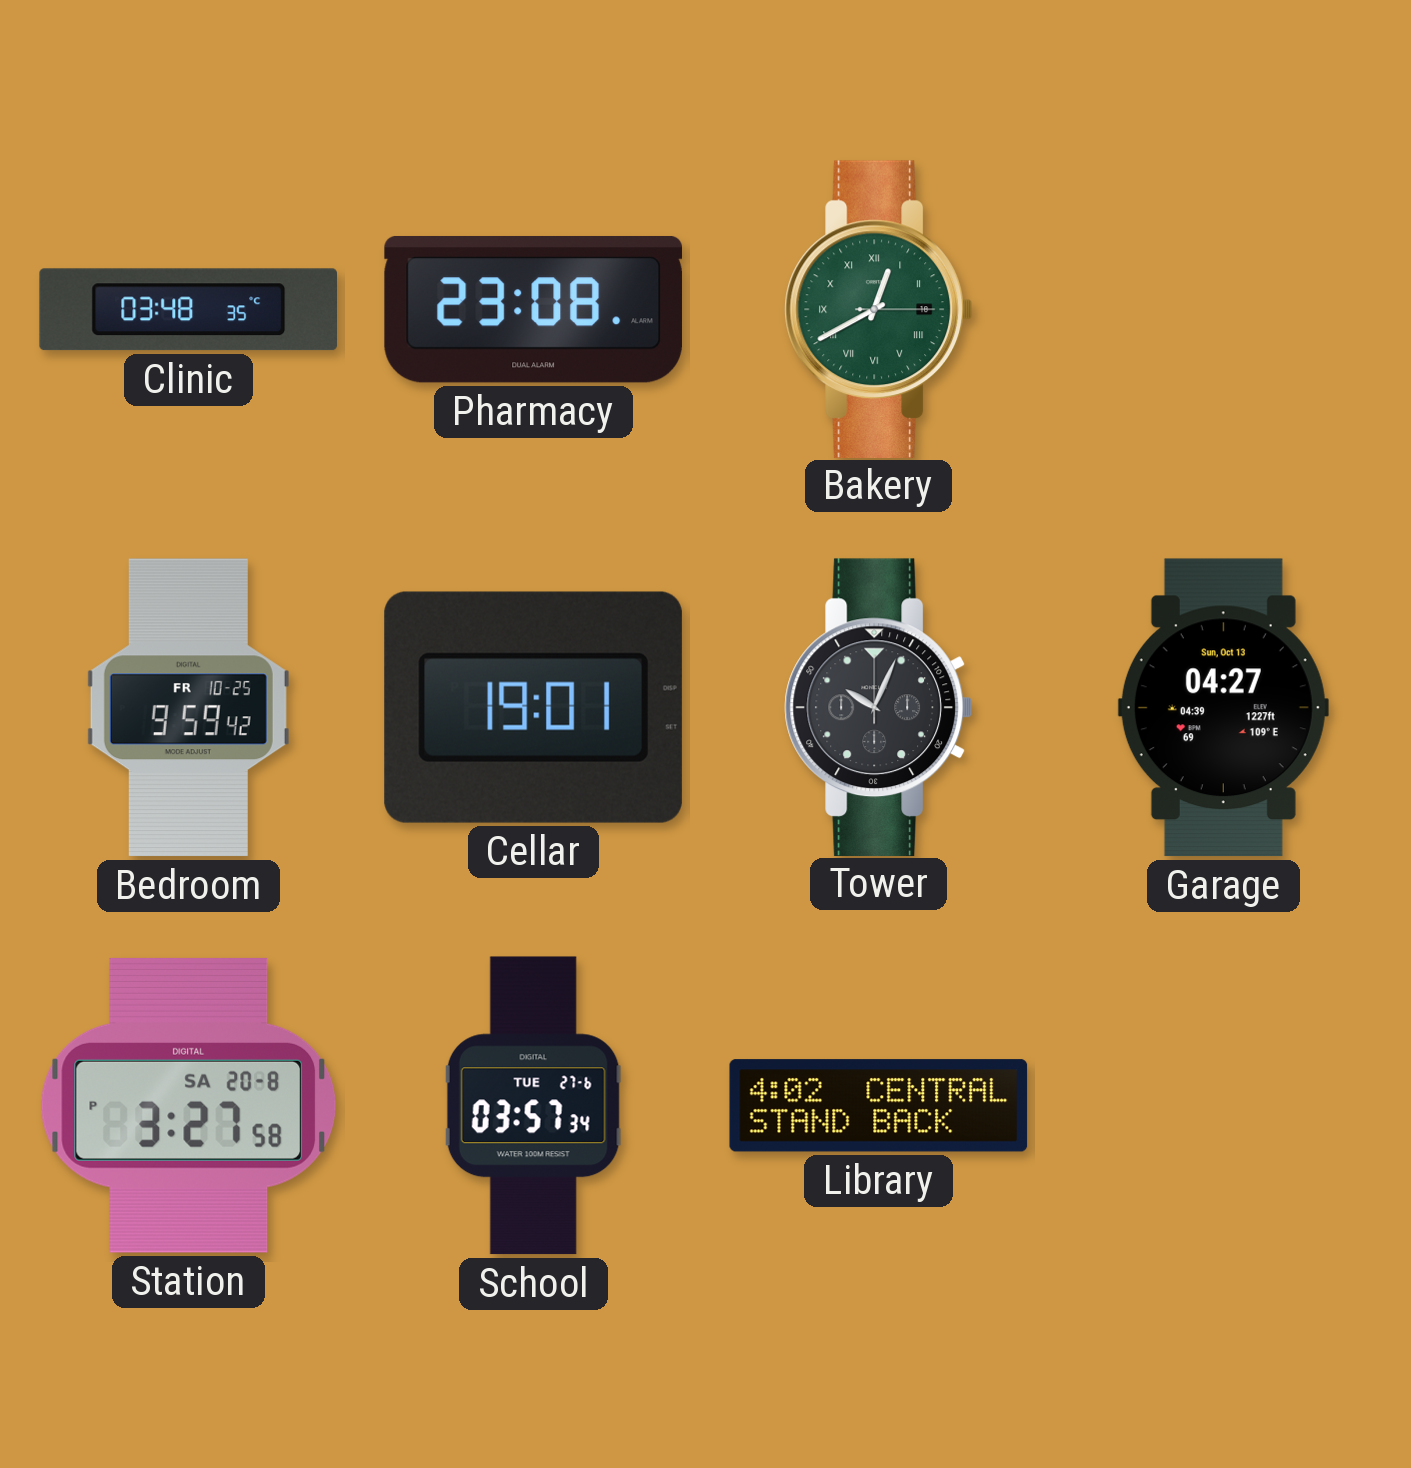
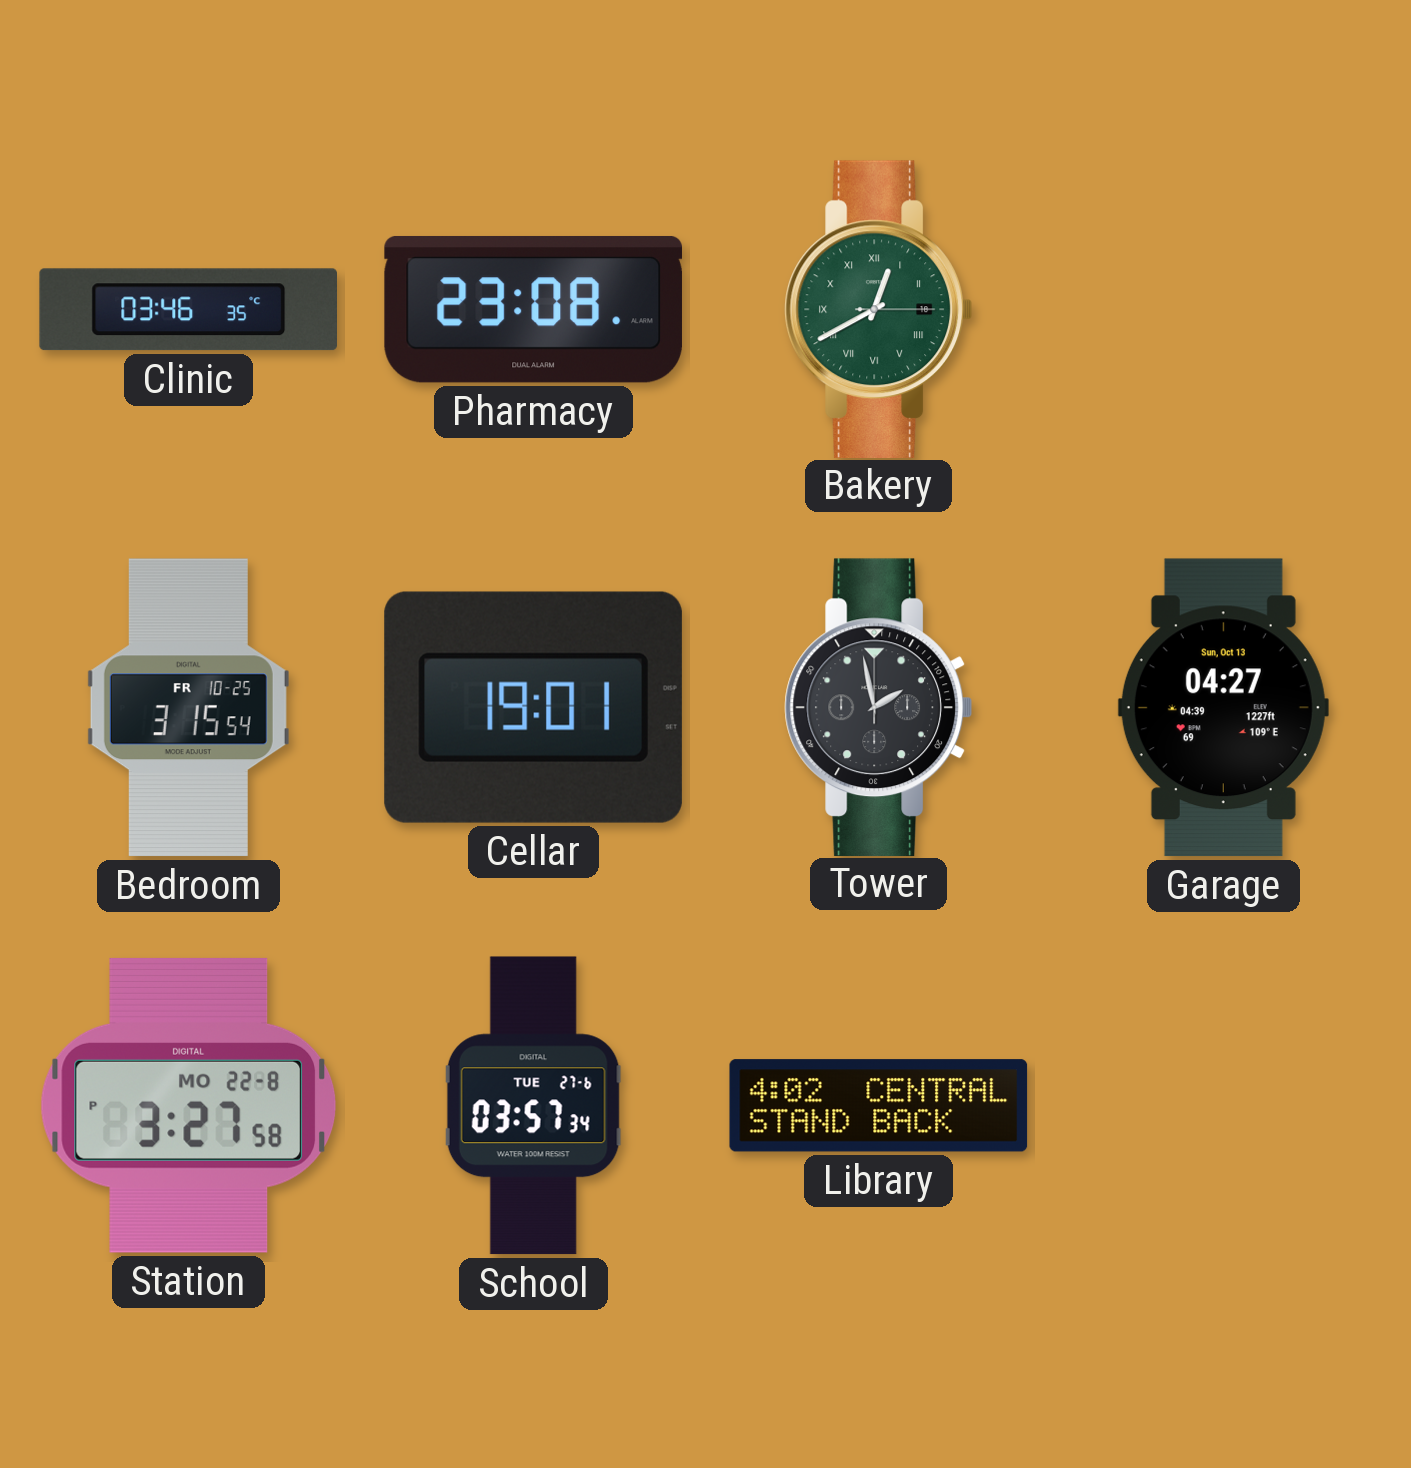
Clinic: 03:48 -> 03:46
Bedroom: 9:59 -> 3:15
Tower: 10:04 -> 1:58
Station date: SA 20-8 -> MO 22-8
